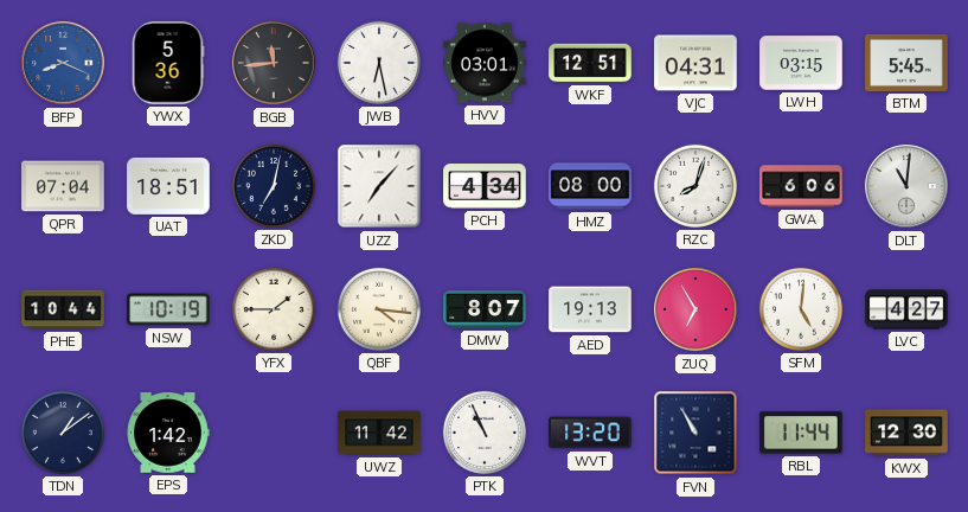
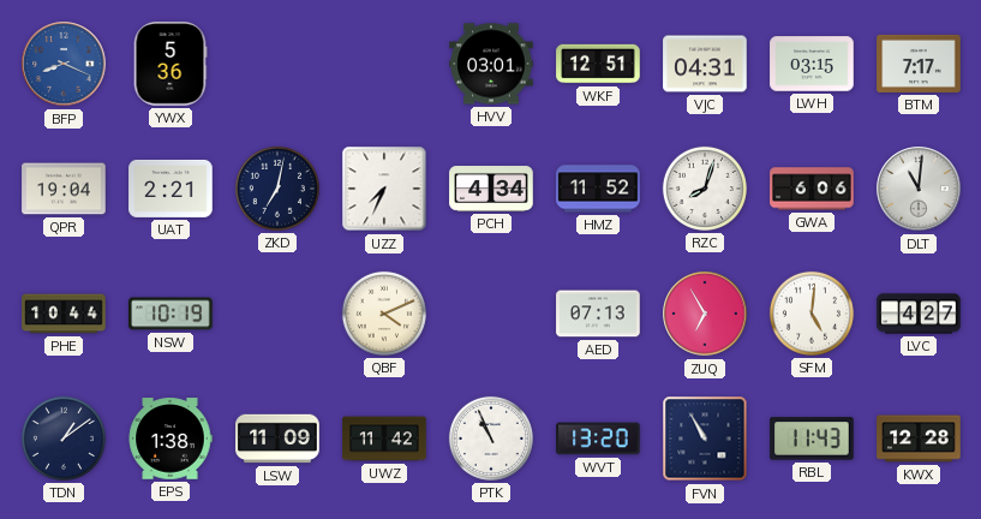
BGB: 11:44 -> none
JWB: 6:28 -> none
BTM: 5:45 -> 7:17
QPR: 07:04 -> 19:04
UAT: 18:51 -> 2:21
UZZ: 7:07 -> 7:34
HMZ: 08:00 -> 11:52
YFX: 1:45 -> none
QBF: 4:16 -> 4:11
DMW: 8:07 -> none
AED: 19:13 -> 07:13
EPS: 1:42 -> 1:38
LSW: none -> 11:09
RBL: 11:44 -> 11:43
KWX: 12:30 -> 12:28
